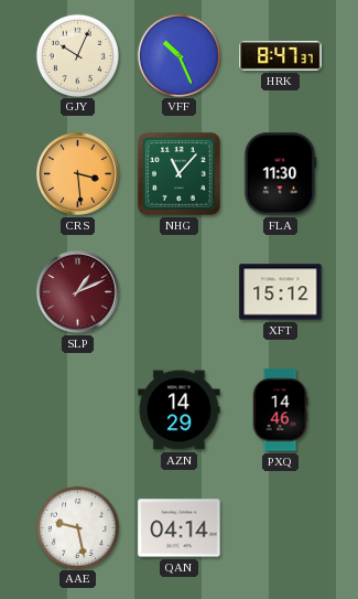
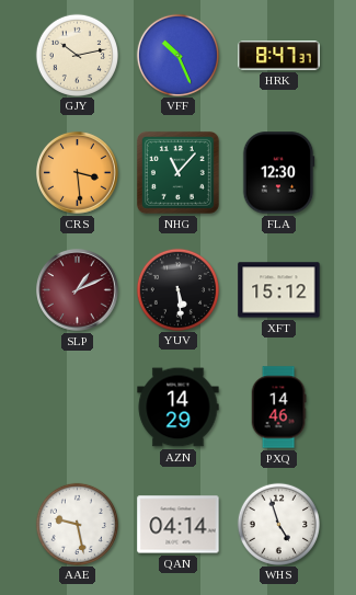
GJY: 10:04 -> 10:13
FLA: 11:30 -> 12:30
YUV: none -> 5:29
WHS: none -> 4:57
